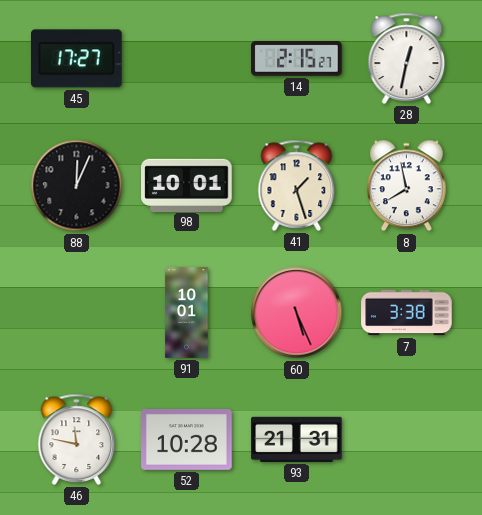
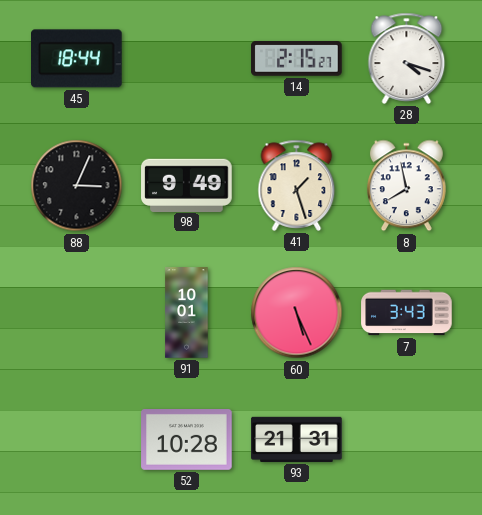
45: 17:27 -> 18:44
28: 12:32 -> 4:18
88: 12:04 -> 3:04
98: 10:01 -> 9:49
7: 3:38 -> 3:43
46: 11:47 -> none
